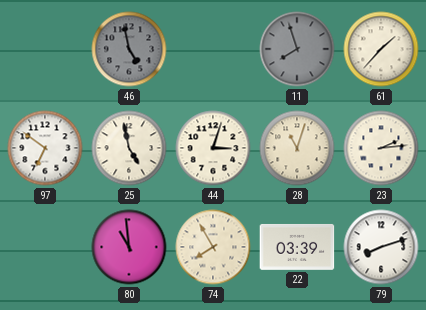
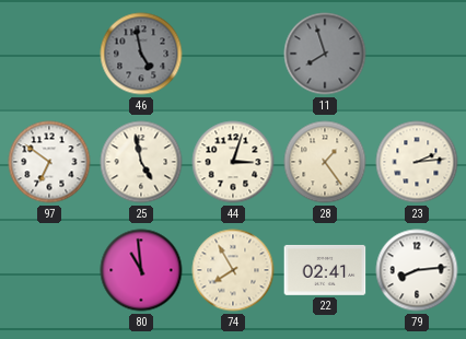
61: 1:37 -> none
28: 11:03 -> 1:24
22: 03:39 -> 02:41
79: 8:12 -> 8:14
